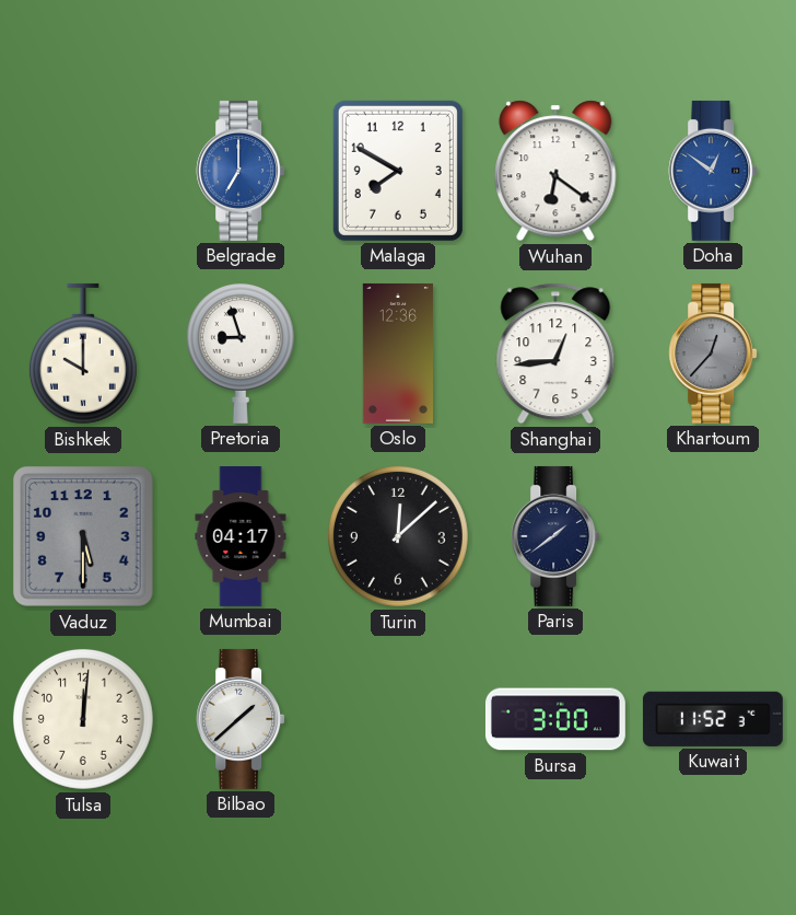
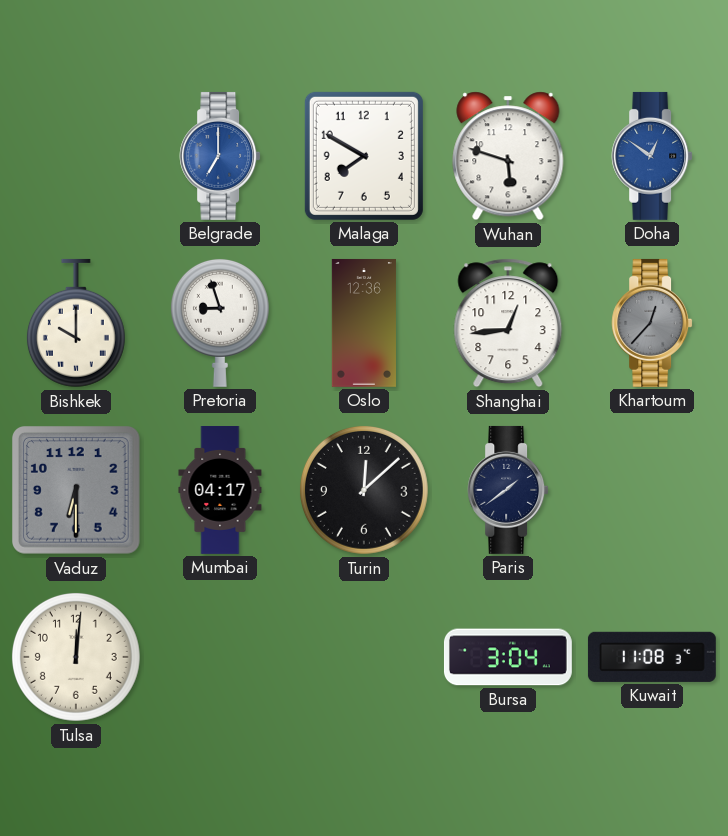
Wuhan: 6:21 -> 5:48
Vaduz: 5:30 -> 6:30
Bilbao: 1:38 -> none
Bursa: 3:00 -> 3:04
Kuwait: 11:52 -> 11:08
